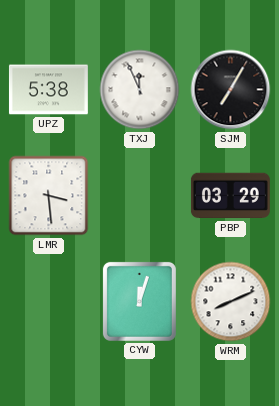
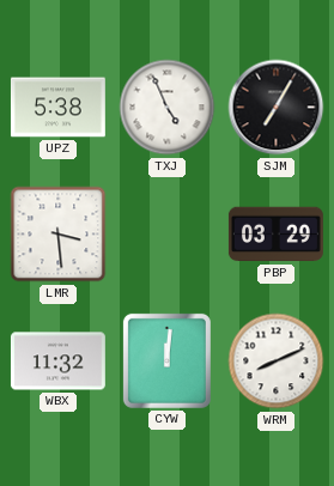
TXJ: 11:56 -> 4:56
WBX: none -> 11:32
CYW: 12:03 -> 12:01
